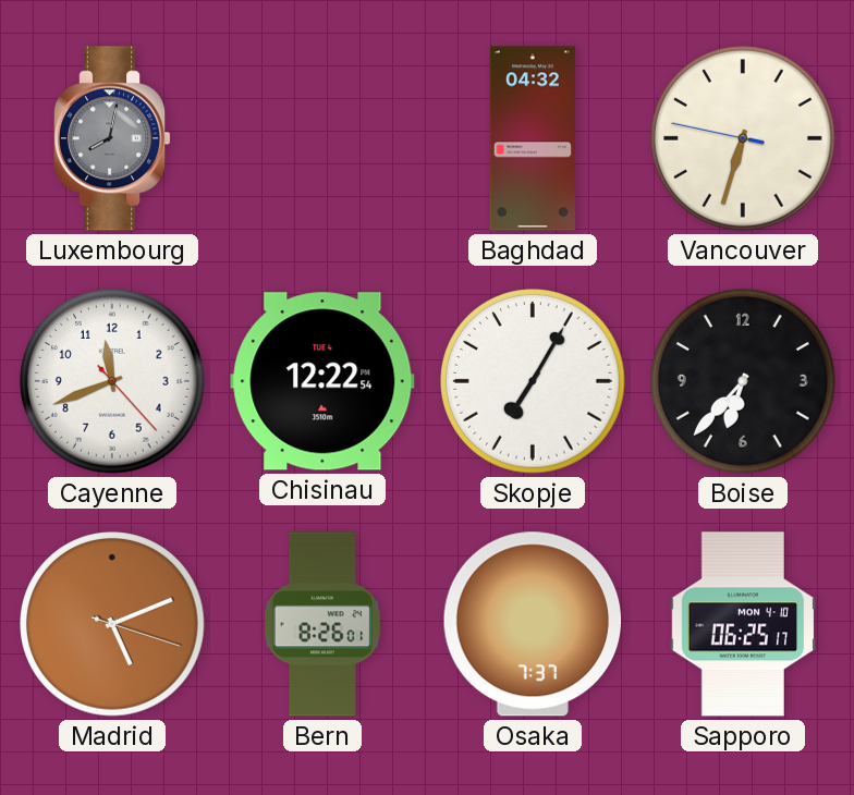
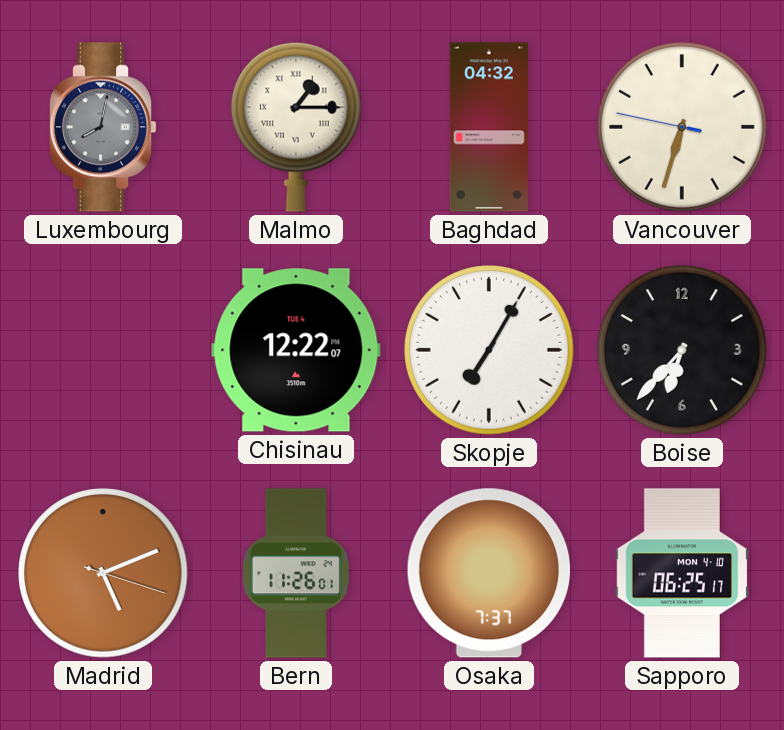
Malmo: none -> 1:15
Cayenne: 11:41 -> none
Chisinau: 12:22:54 -> 12:22:07
Bern: 8:26 -> 11:26
